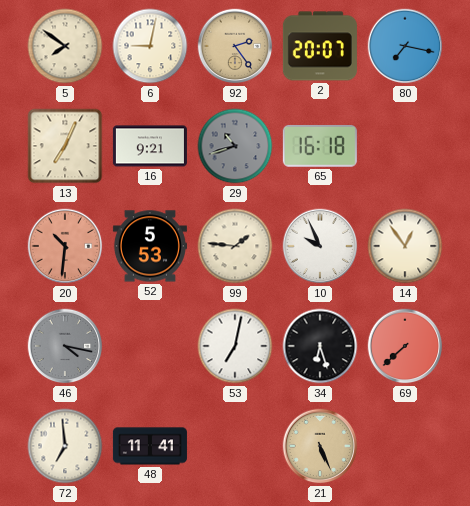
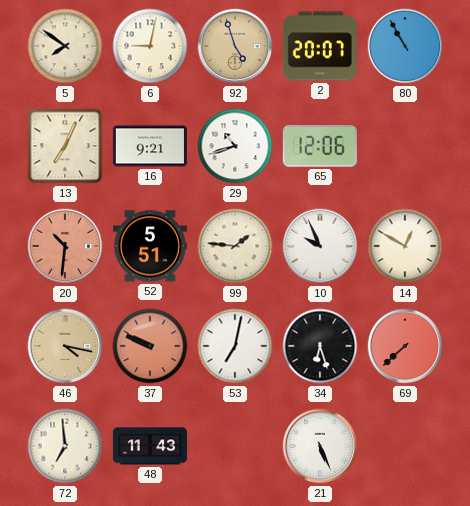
92: 2:24 -> 4:57
80: 7:17 -> 10:55
29 dial: grey -> white
65: 16:18 -> 12:06
52: 5:53 -> 5:51
14: 12:54 -> 12:50
46 dial: grey -> champagne
37: none -> 9:49
48: 11:41 -> 11:43
21 dial: champagne -> white
